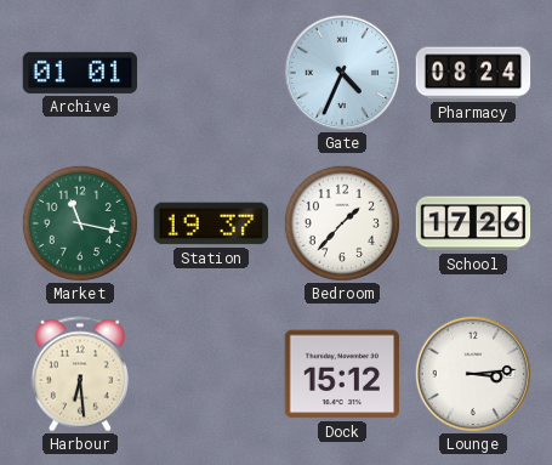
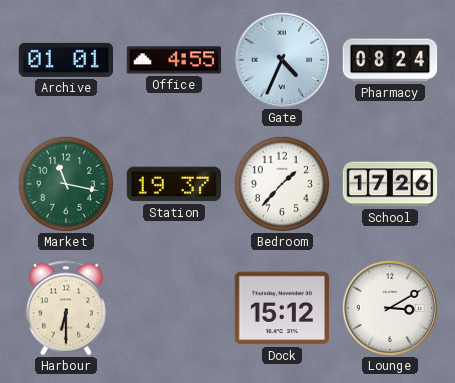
Office: none -> 4:55
Harbour: 6:29 -> 6:30
Lounge: 3:14 -> 3:10
